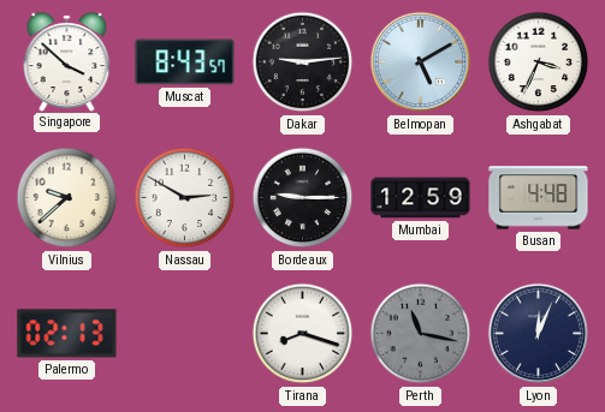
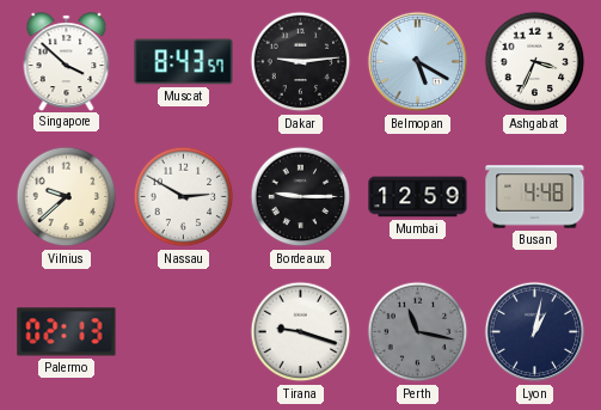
Belmopan: 5:10 -> 5:20
Tirana: 8:18 -> 9:18
Lyon: 12:04 -> 1:02
